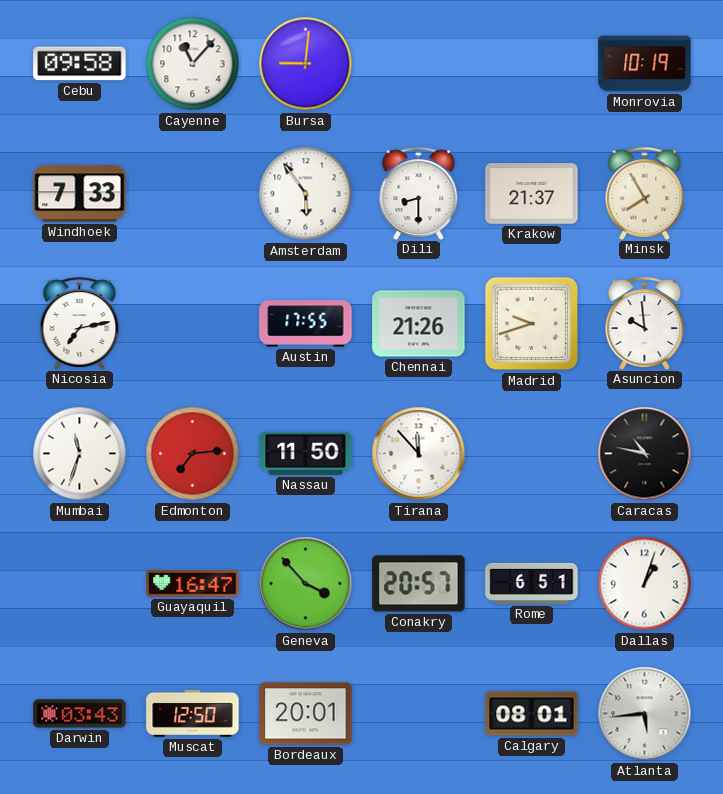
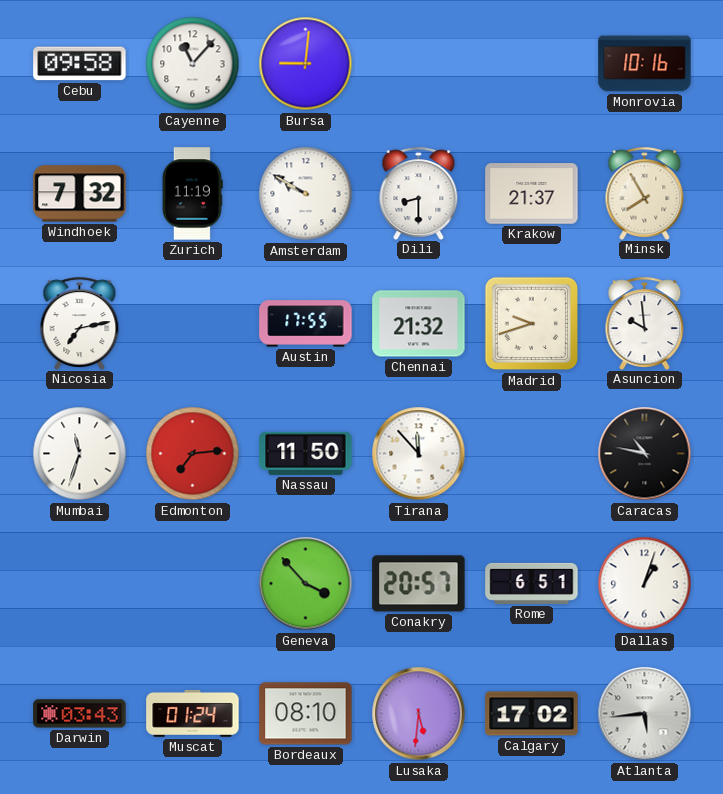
Monrovia: 10:19 -> 10:16
Windhoek: 7:33 -> 7:32
Zurich: none -> 11:19
Amsterdam: 5:54 -> 9:50
Chennai: 21:26 -> 21:32
Guayaquil: 16:47 -> none
Muscat: 12:50 -> 01:24
Bordeaux: 20:01 -> 08:10
Lusaka: none -> 5:31
Calgary: 08:01 -> 17:02
